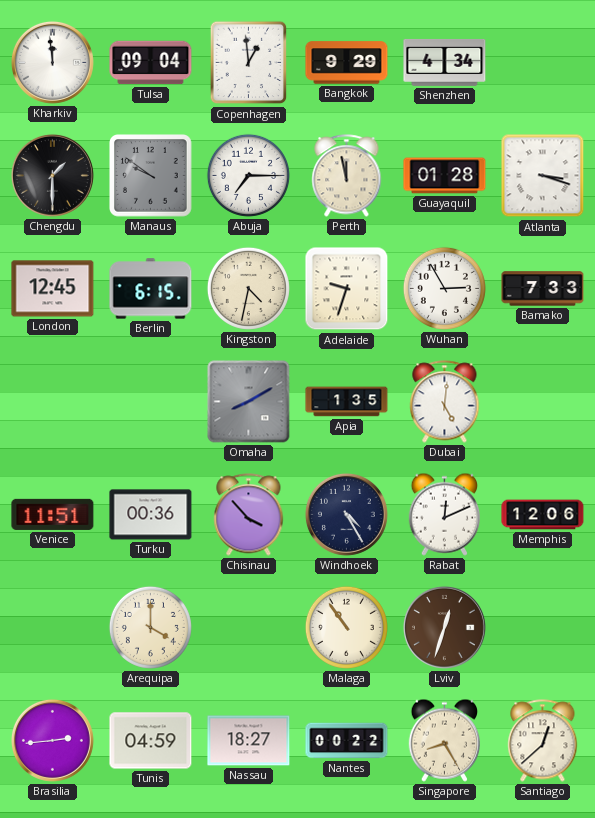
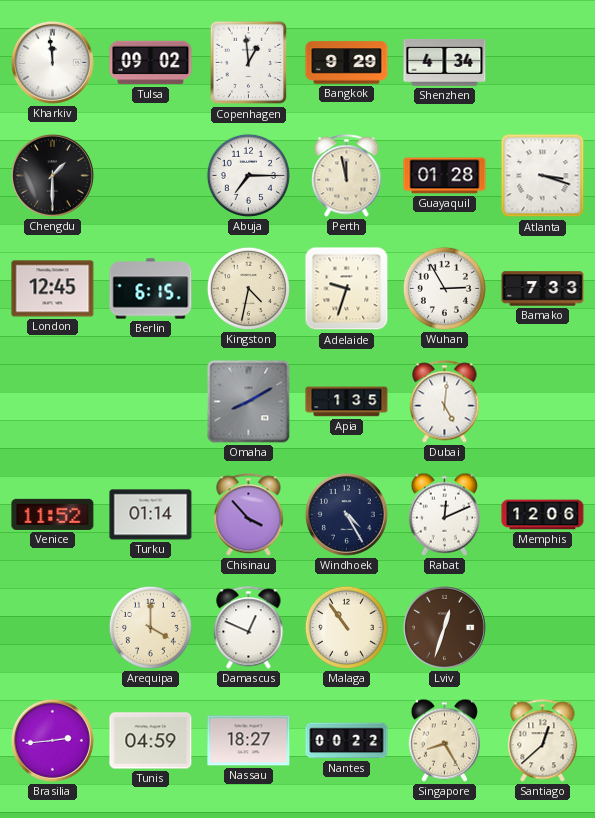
Tulsa: 09:04 -> 09:02
Manaus: 9:51 -> none
Venice: 11:51 -> 11:52
Turku: 00:36 -> 01:14
Damascus: none -> 12:49
